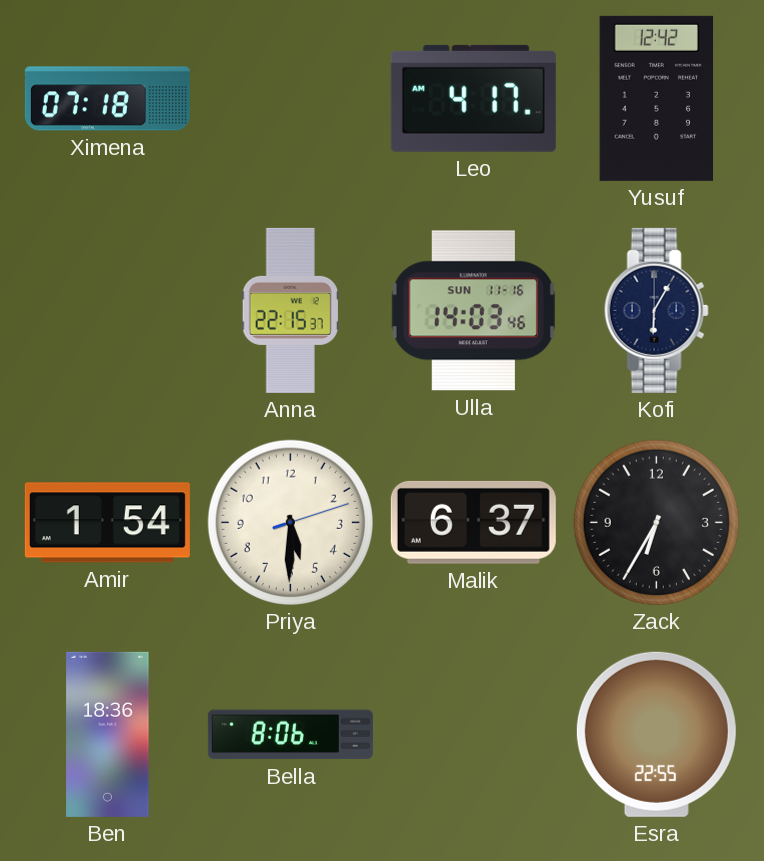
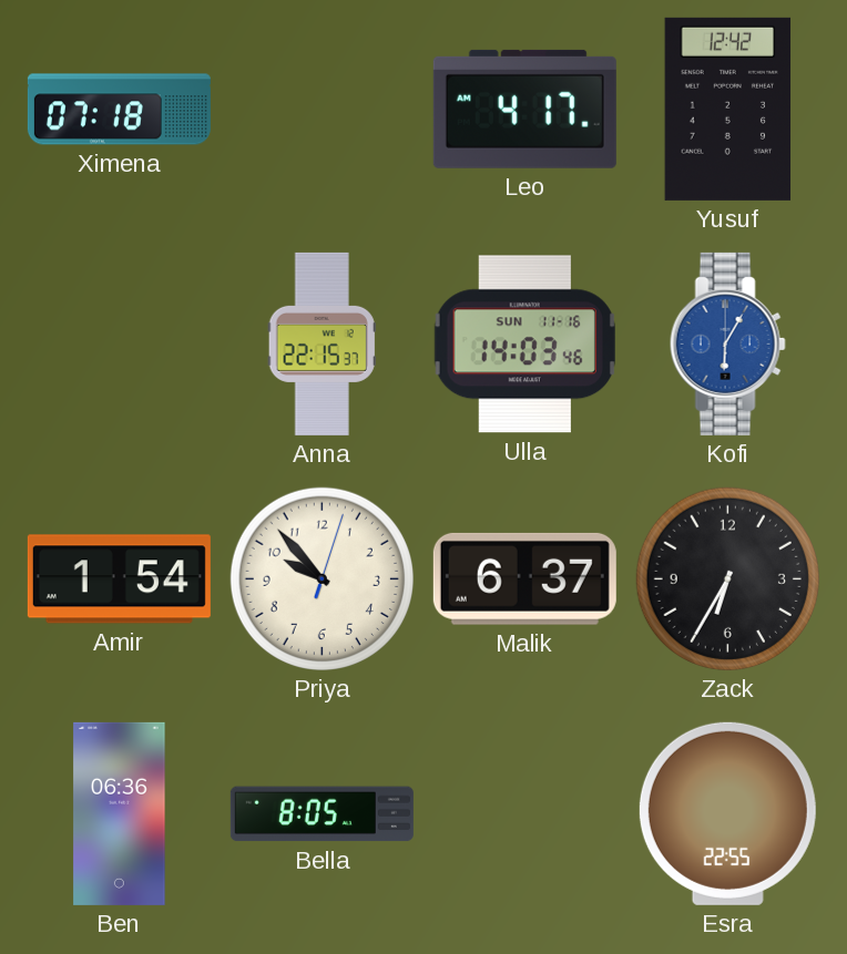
Kofi dial: navy -> blue
Priya: 5:30 -> 9:53
Ben: 18:36 -> 06:36
Bella: 8:06 -> 8:05
